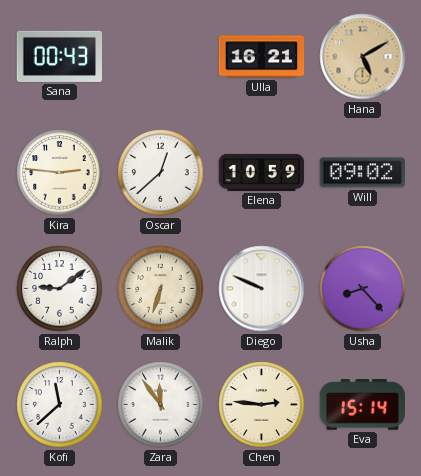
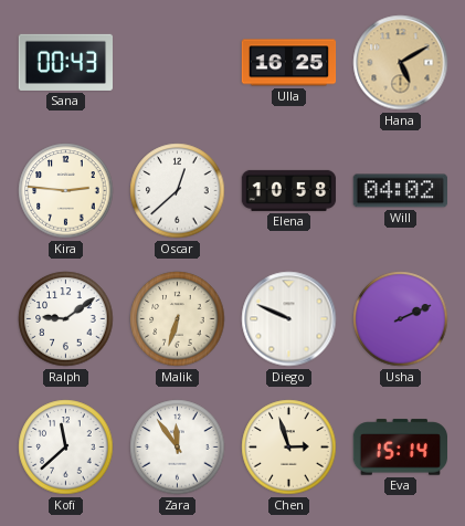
Ulla: 16:21 -> 16:25
Elena: 10:59 -> 10:58
Will: 09:02 -> 04:02
Usha: 8:23 -> 2:11
Chen: 2:46 -> 2:57
